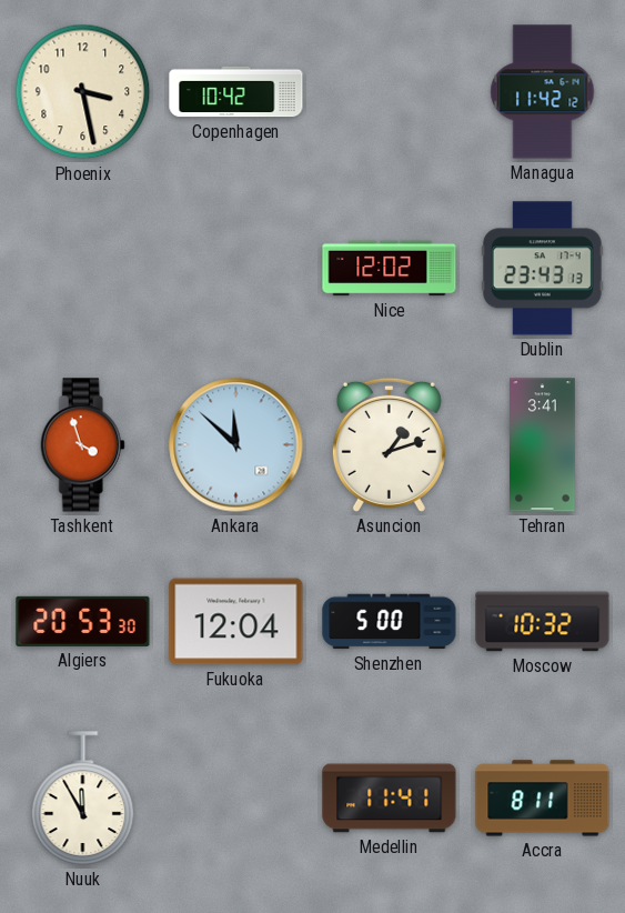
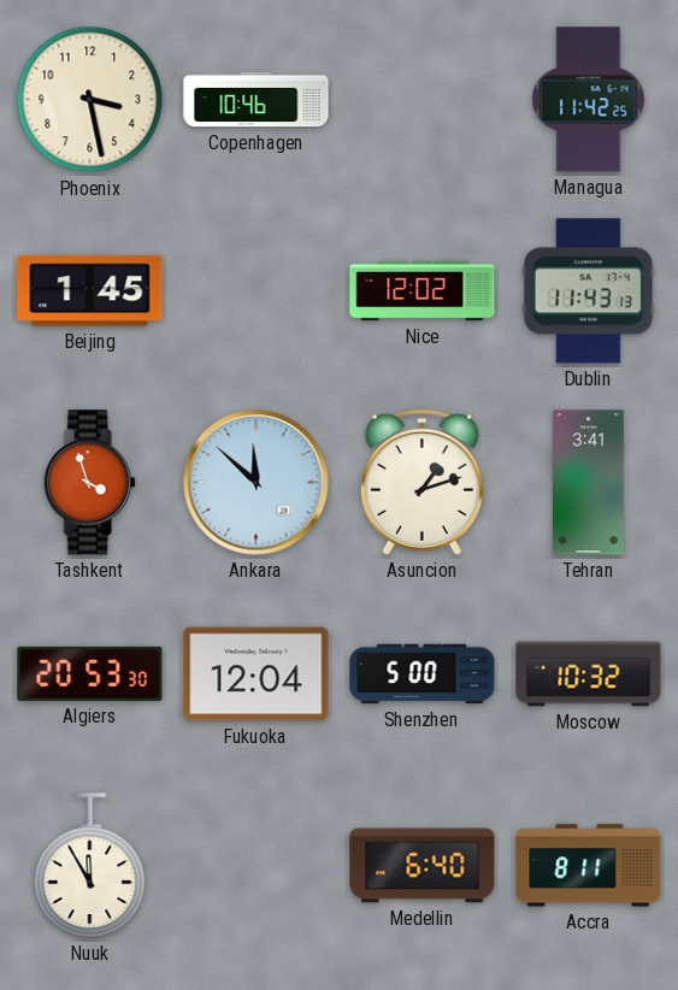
Copenhagen: 10:42 -> 10:46
Managua: 11:42:12 -> 11:42:25
Beijing: none -> 1:45
Dublin: 23:43 -> 11:43
Medellin: 11:41 -> 6:40
